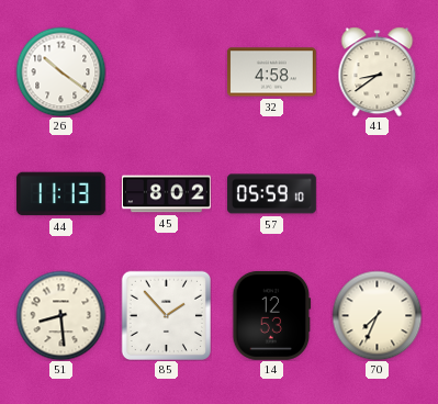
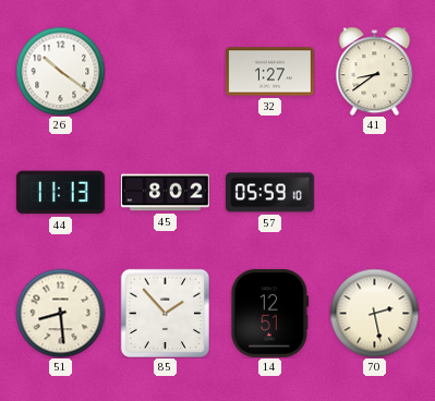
32: 4:58 -> 1:27
14: 12:53 -> 12:51
70: 7:34 -> 2:28
